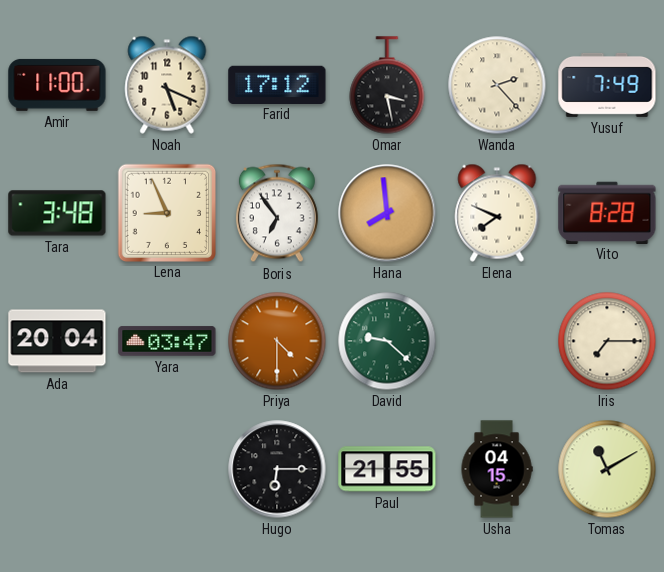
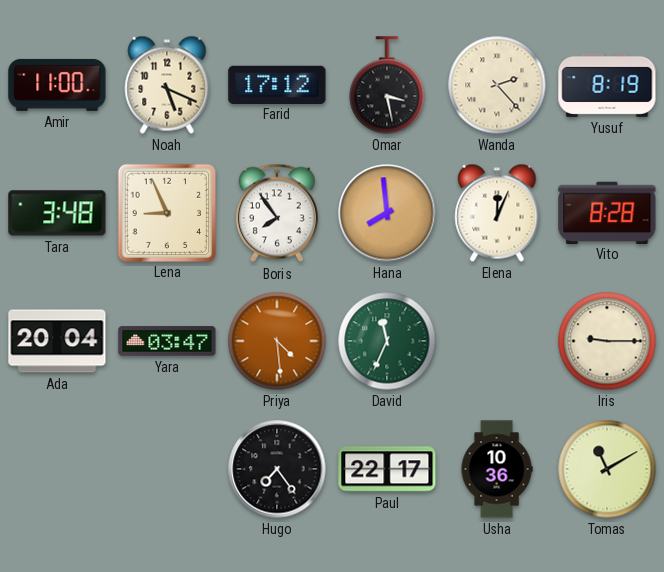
Yusuf: 7:49 -> 8:19
Boris: 6:54 -> 7:54
Elena: 7:49 -> 12:04
Priya: 4:30 -> 4:29
David: 9:22 -> 11:34
Iris: 7:15 -> 9:15
Hugo: 6:15 -> 7:24
Paul: 21:55 -> 22:17
Usha: 04:15 -> 10:36
